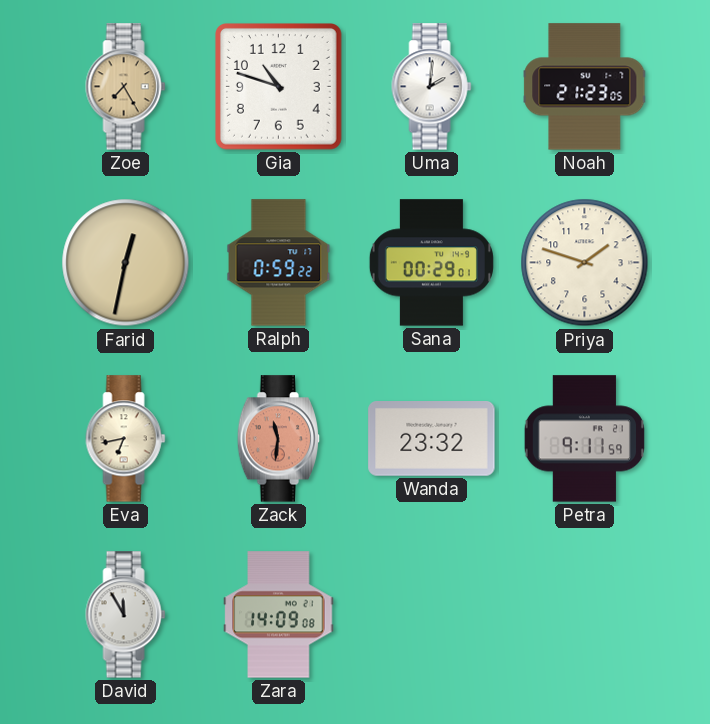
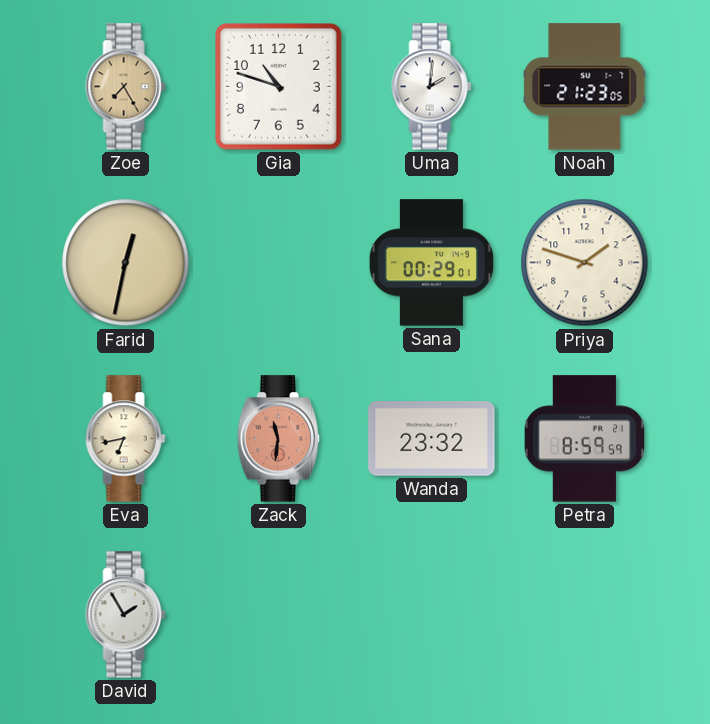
Ralph: 0:59 -> none
Petra: 9:11 -> 8:59
David: 11:55 -> 1:55
Zara: 14:09 -> none
